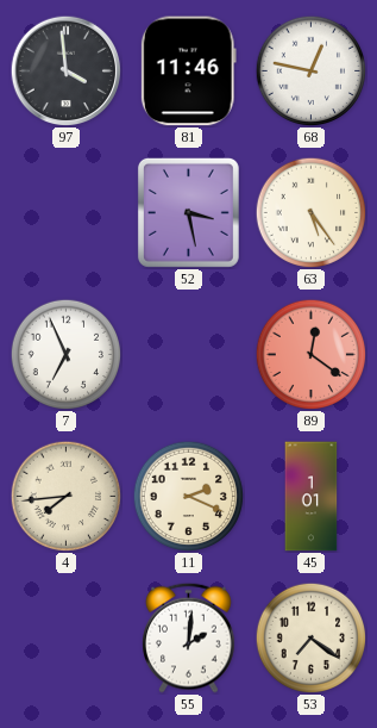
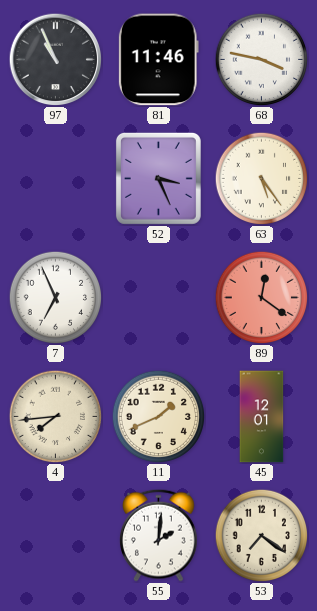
97: 3:59 -> 10:56
68: 12:47 -> 3:47
52: 3:28 -> 3:26
11: 2:19 -> 1:41
45: 1:01 -> 12:01
